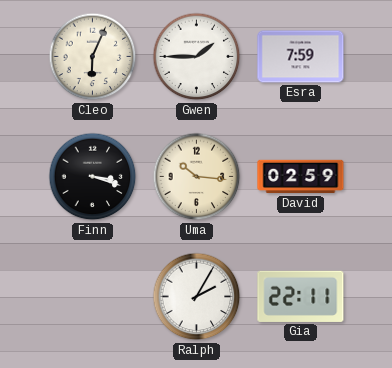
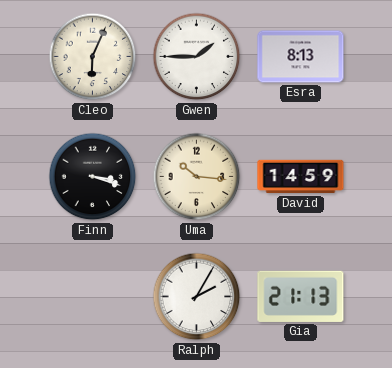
Esra: 7:59 -> 8:13
David: 02:59 -> 14:59
Gia: 22:11 -> 21:13
